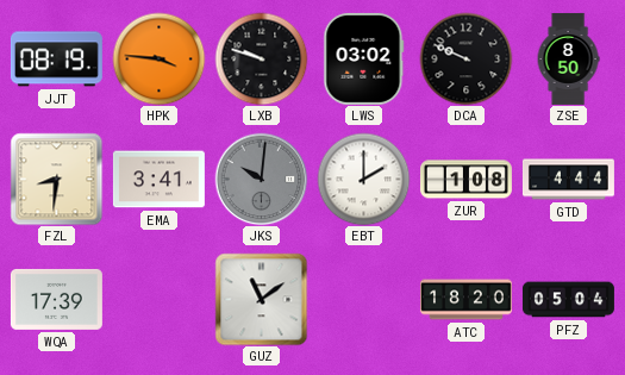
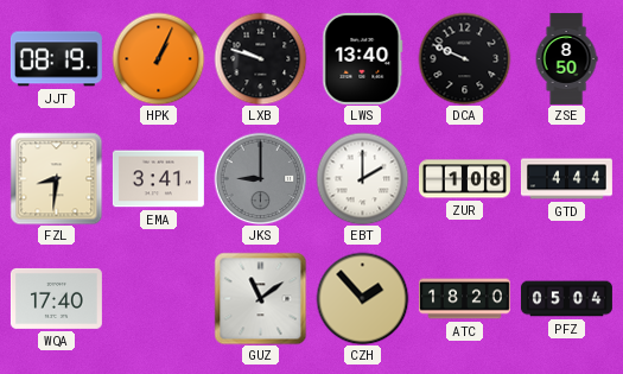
HPK: 3:46 -> 1:04
LWS: 03:02 -> 13:40
JKS: 10:01 -> 9:00
WQA: 17:39 -> 17:40
CZH: none -> 1:53
